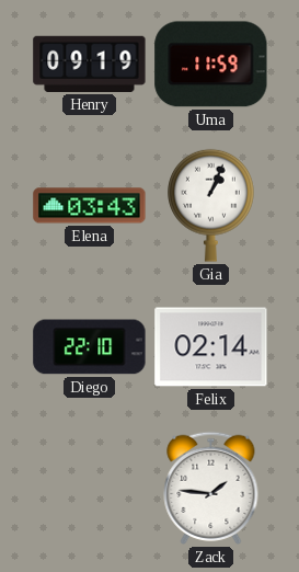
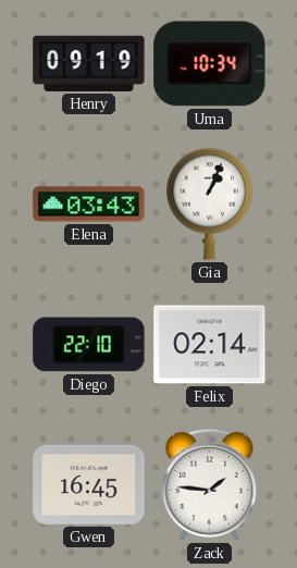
Uma: 11:59 -> 10:34
Gwen: none -> 16:45
